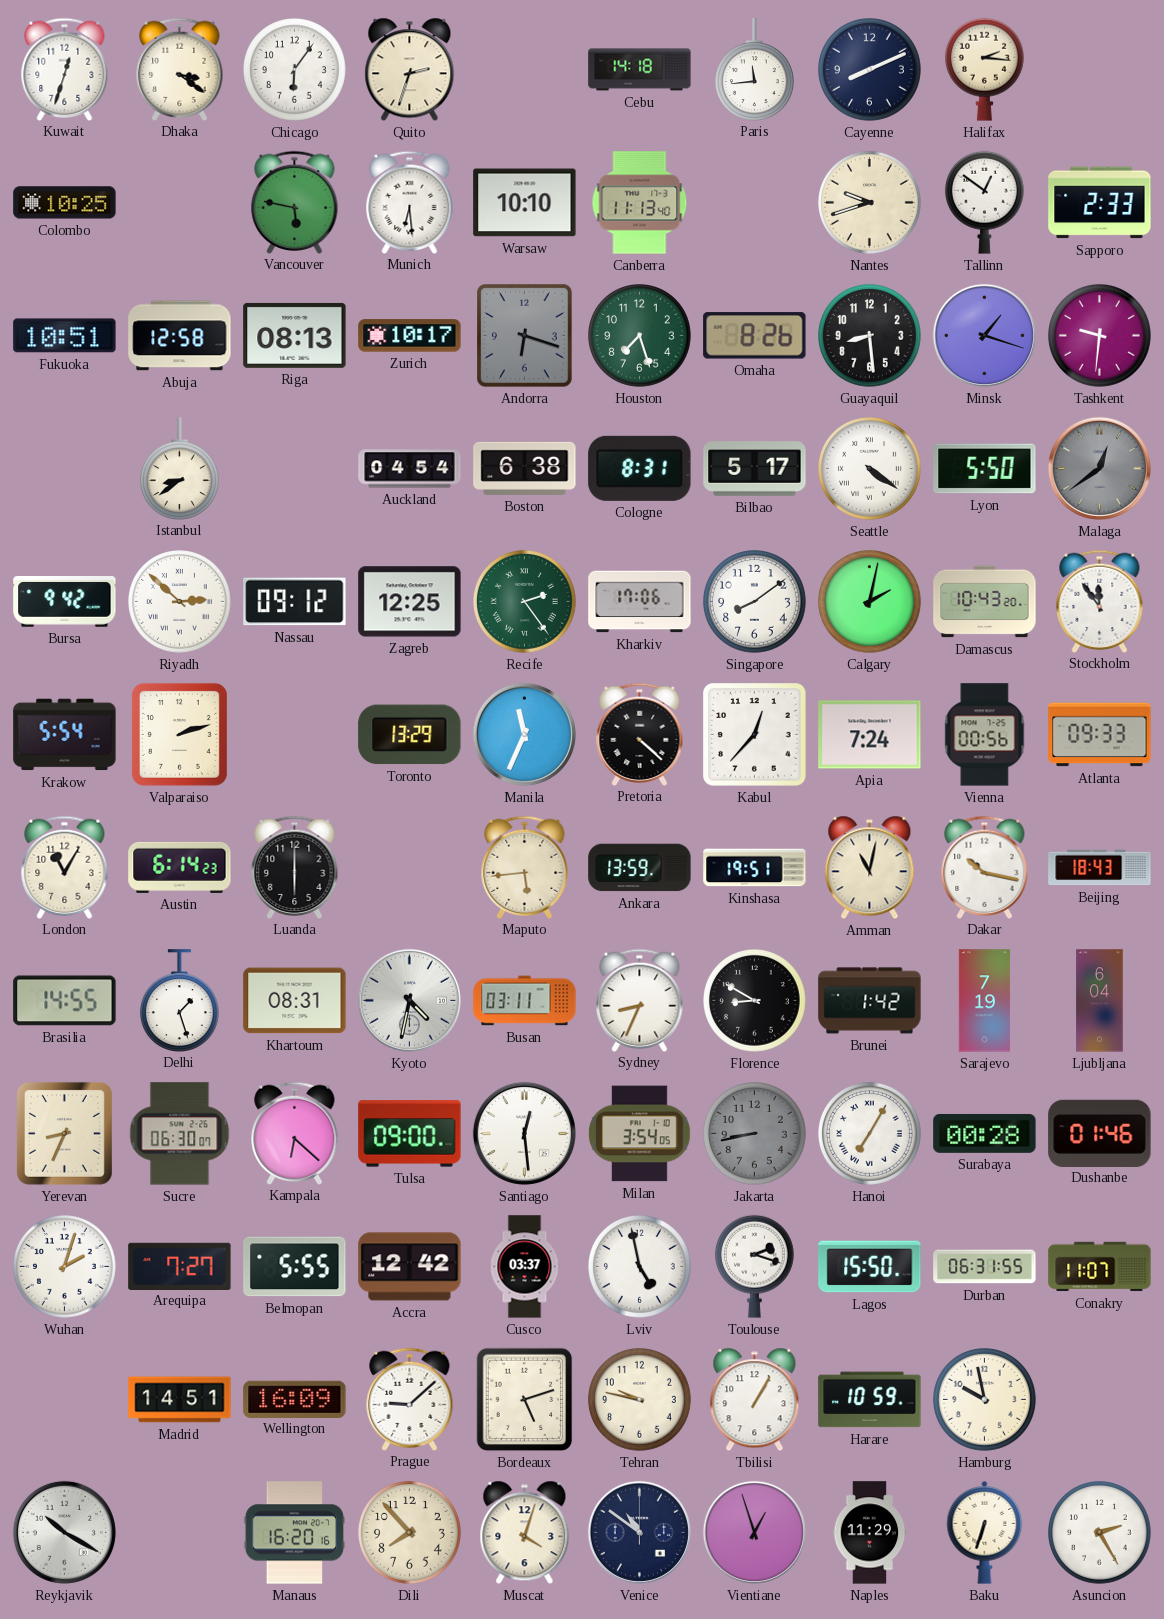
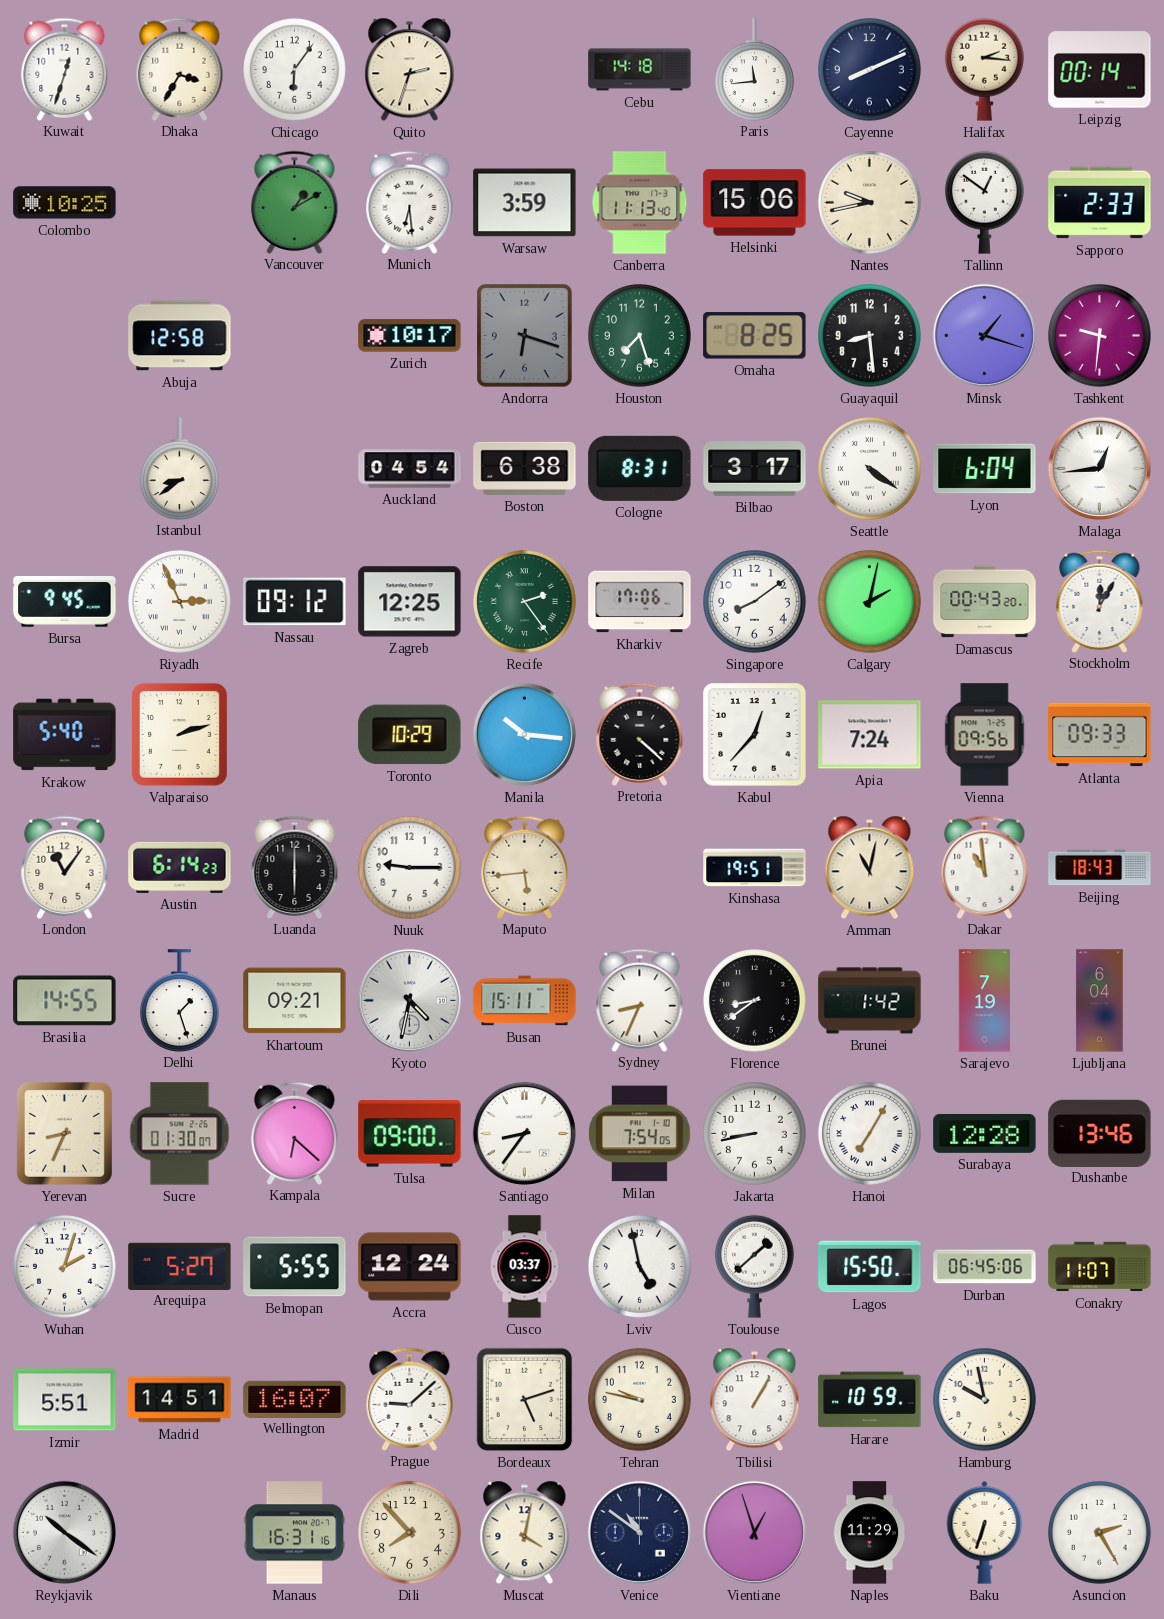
Dhaka: 3:21 -> 3:35
Leipzig: none -> 00:14
Vancouver: 5:47 -> 1:10
Warsaw: 10:10 -> 3:59
Helsinki: none -> 15:06
Nantes: 9:42 -> 9:43
Fukuoka: 10:51 -> none
Riga: 08:13 -> none
Omaha: 8:26 -> 8:25
Bilbao: 5:17 -> 3:17
Lyon: 5:50 -> 6:04
Malaga: 12:39 -> 12:44
Malaga dial: grey -> white
Bursa: 9:42 -> 9:45
Riyadh: 2:52 -> 2:56
Damascus: 10:43 -> 00:43
Stockholm: 11:54 -> 12:05
Krakow: 5:54 -> 5:40
Toronto: 13:29 -> 10:29
Manila: 11:34 -> 10:16
Vienna: 00:56 -> 09:56
London: 11:05 -> 11:06
Nuuk: none -> 9:15
Ankara: 13:59 -> none
Dakar: 10:17 -> 10:59
Khartoum: 08:31 -> 09:21
Busan: 03:11 -> 15:11
Florence: 8:50 -> 8:39
Sucre: 06:30 -> 01:30
Santiago: 12:29 -> 8:36
Milan: 3:54 -> 7:54
Jakarta dial: grey -> white
Surabaya: 00:28 -> 12:28
Dushanbe: 01:46 -> 13:46
Arequipa: 7:27 -> 5:27
Accra: 12:42 -> 12:24
Toulouse: 2:18 -> 1:38
Durban: 06:31 -> 06:45
Izmir: none -> 5:51
Wellington: 16:09 -> 16:07
Reykjavik: 10:20 -> 10:21
Manaus: 16:20 -> 16:31
Muscat: 4:03 -> 4:02
